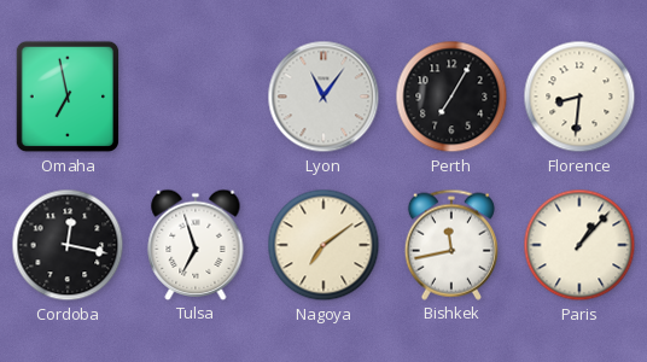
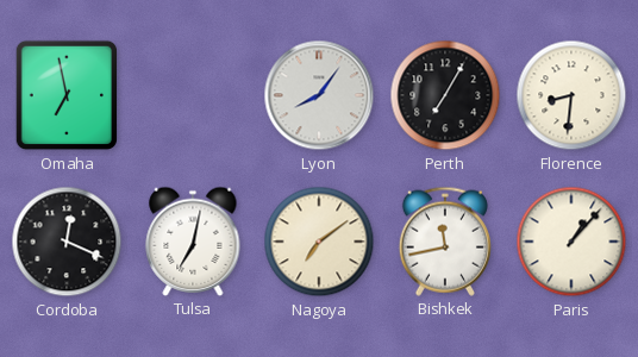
Lyon: 11:06 -> 8:06
Cordoba: 12:17 -> 12:19
Tulsa: 6:57 -> 7:02
